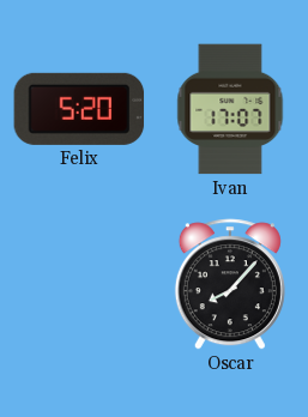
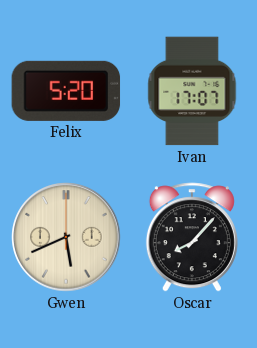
Gwen: none -> 5:41
